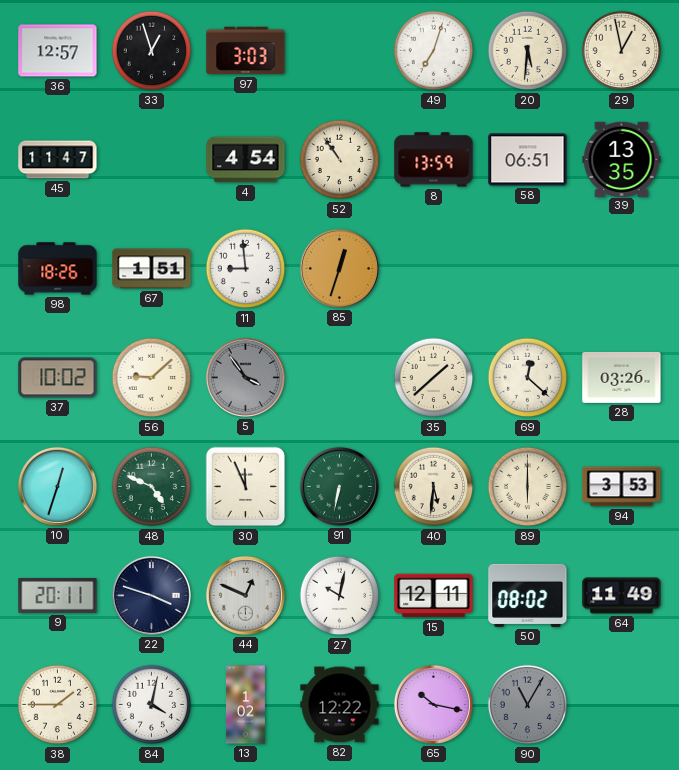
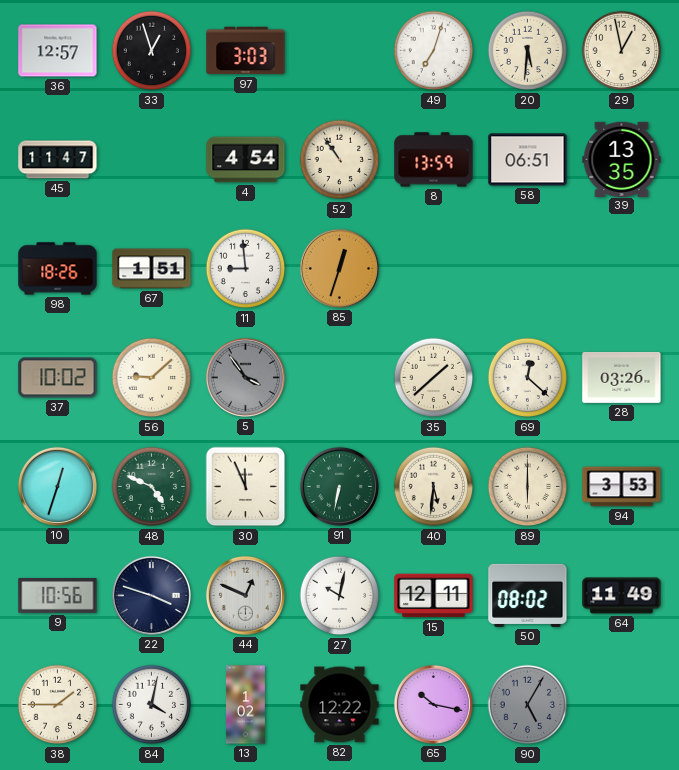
9: 20:11 -> 10:56
90: 11:05 -> 5:05
